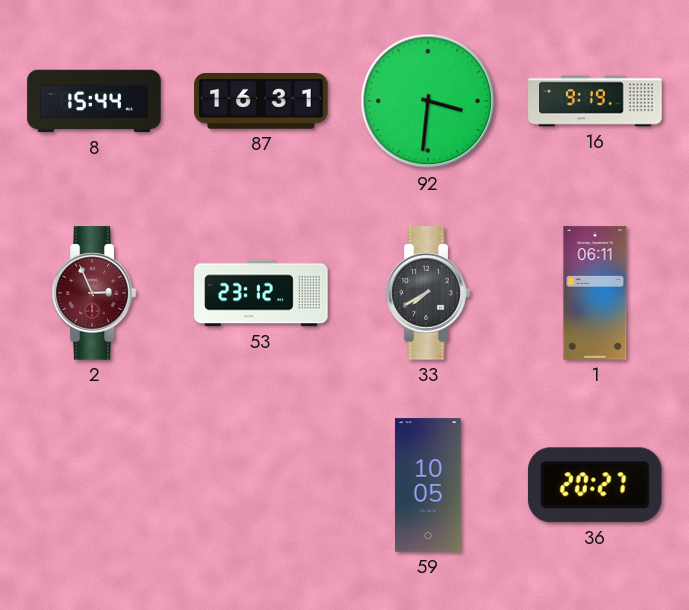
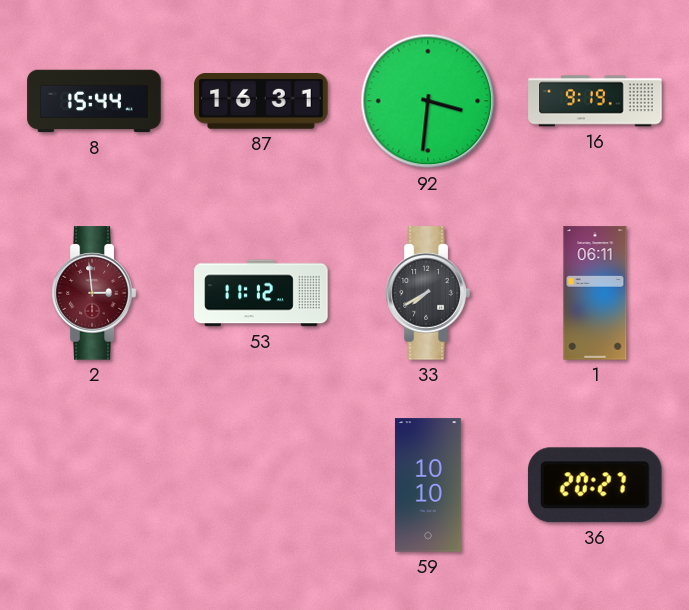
2: 2:56 -> 2:59
53: 23:12 -> 11:12
59: 10:05 -> 10:10
